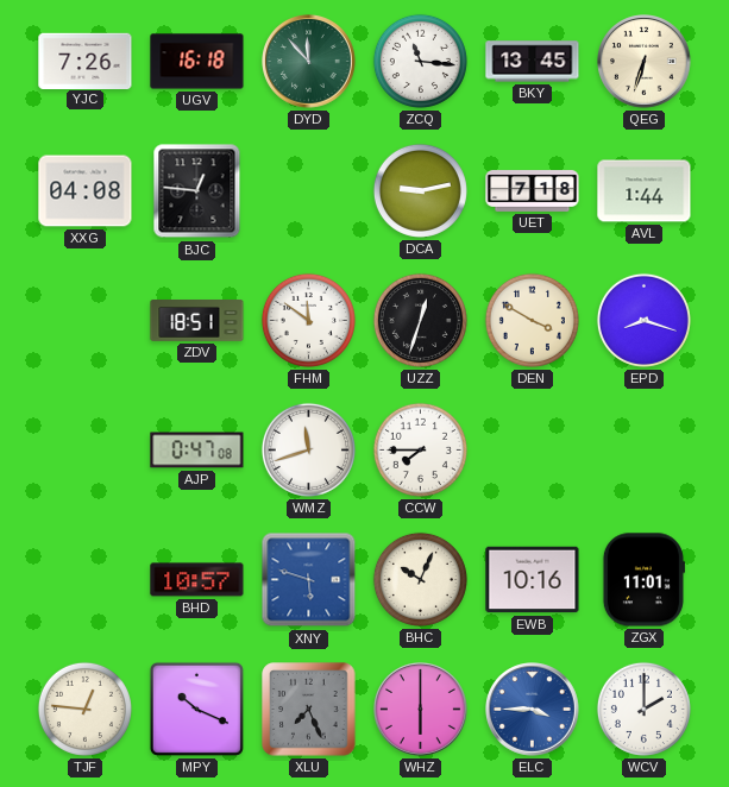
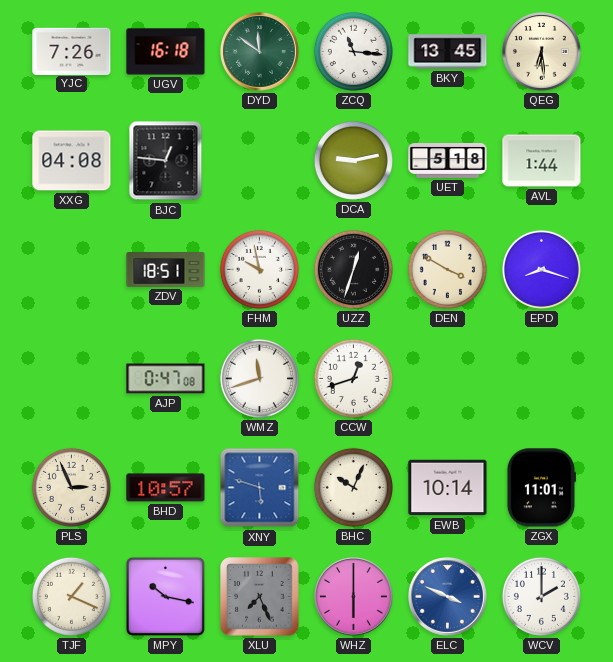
DYD: 11:53 -> 11:51
QEG: 6:33 -> 6:29
UET: 7:18 -> 5:18
FHM: 11:51 -> 9:58
CCW: 7:45 -> 12:42
PLS: none -> 2:56
EWB: 10:16 -> 10:14
TJF: 12:46 -> 1:19
MPY: 10:19 -> 10:17
ELC: 3:45 -> 3:49
